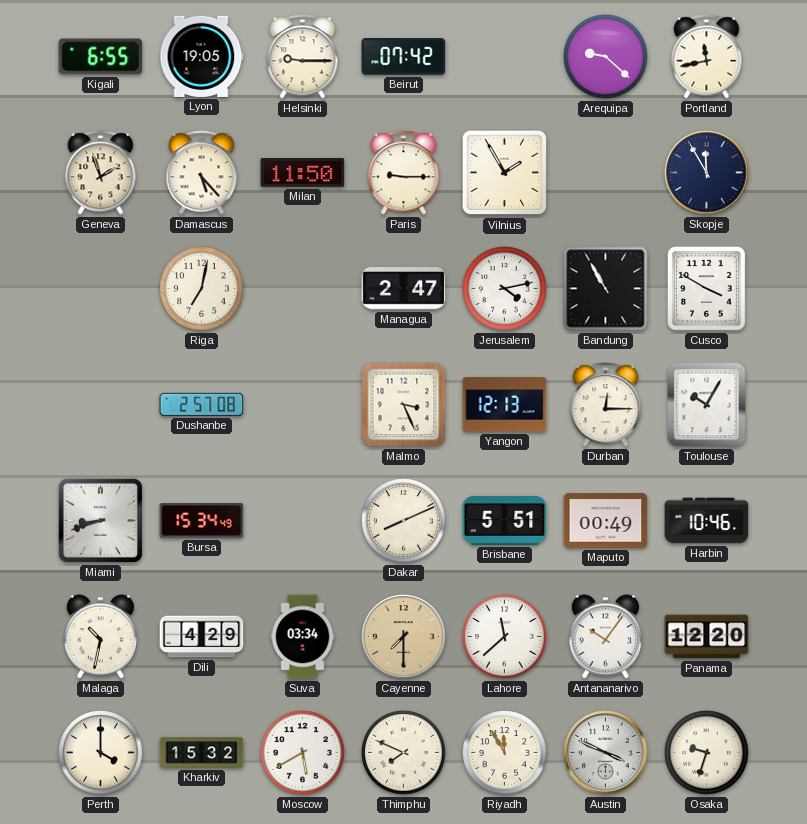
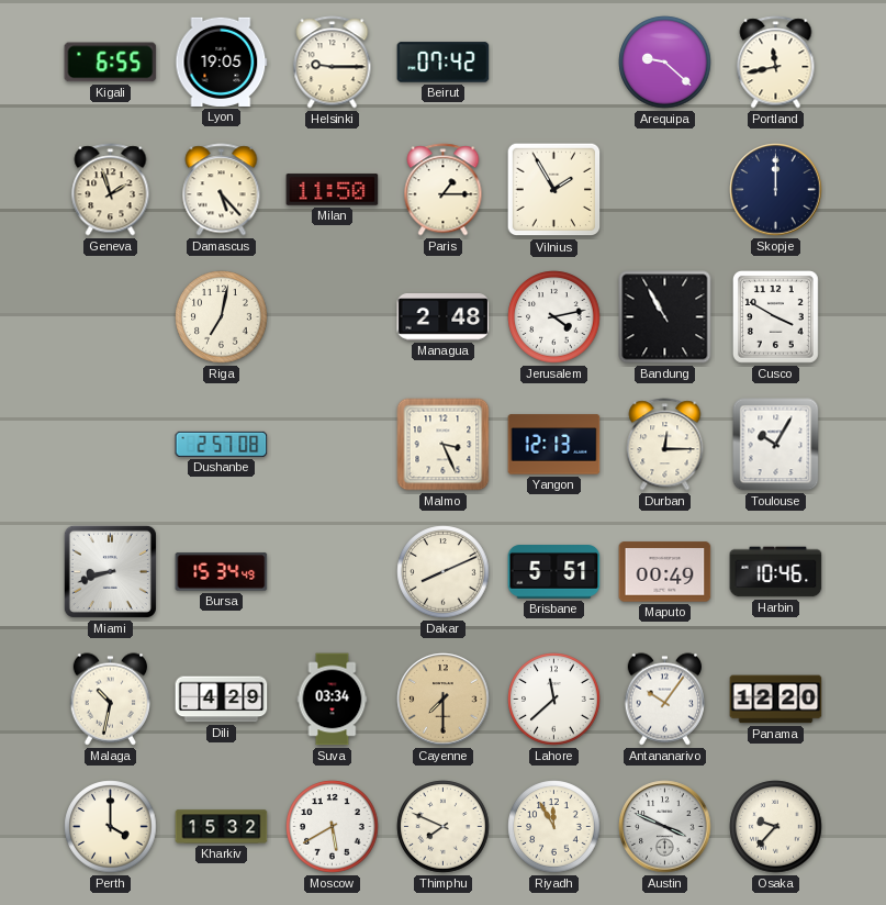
Paris: 9:15 -> 1:15
Skopje: 11:55 -> 12:00
Managua: 2:47 -> 2:48
Osaka: 9:33 -> 9:37
